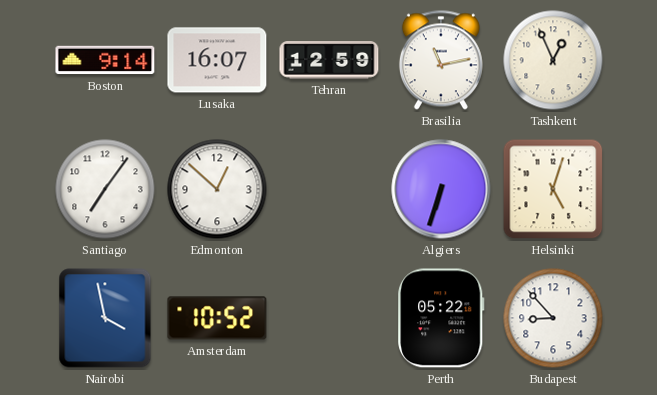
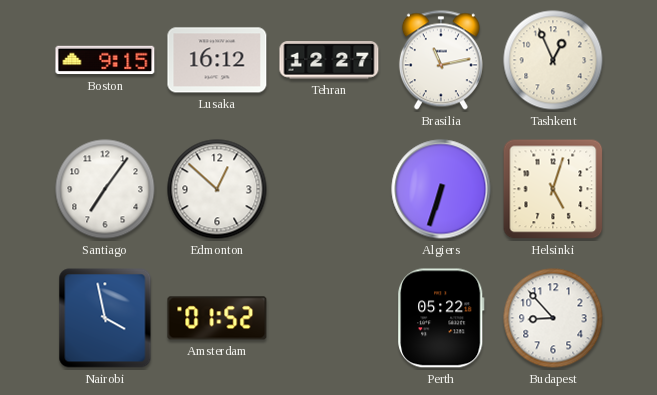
Boston: 9:14 -> 9:15
Lusaka: 16:07 -> 16:12
Tehran: 12:59 -> 12:27
Amsterdam: 10:52 -> 01:52
